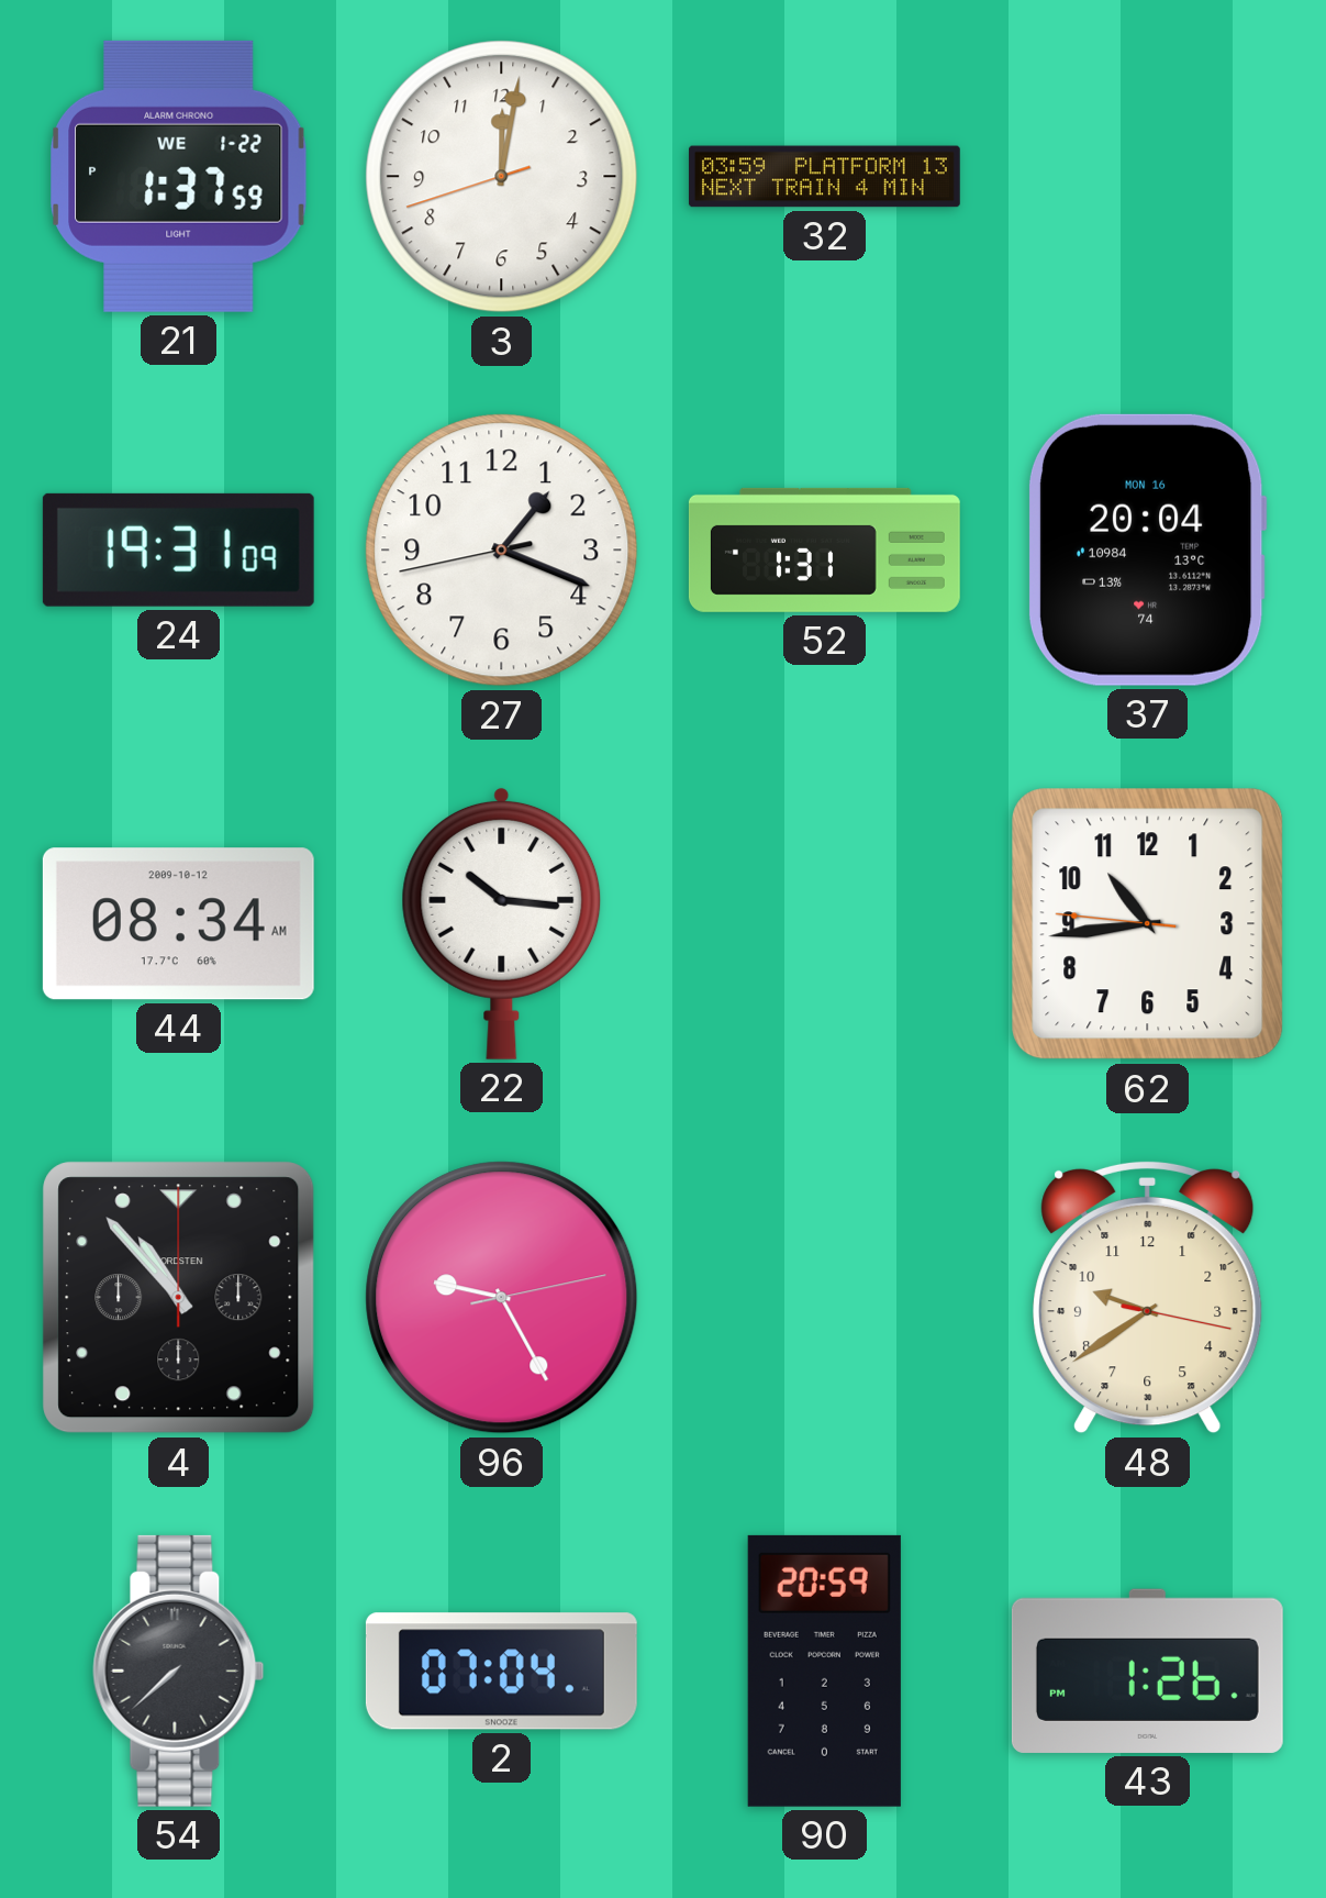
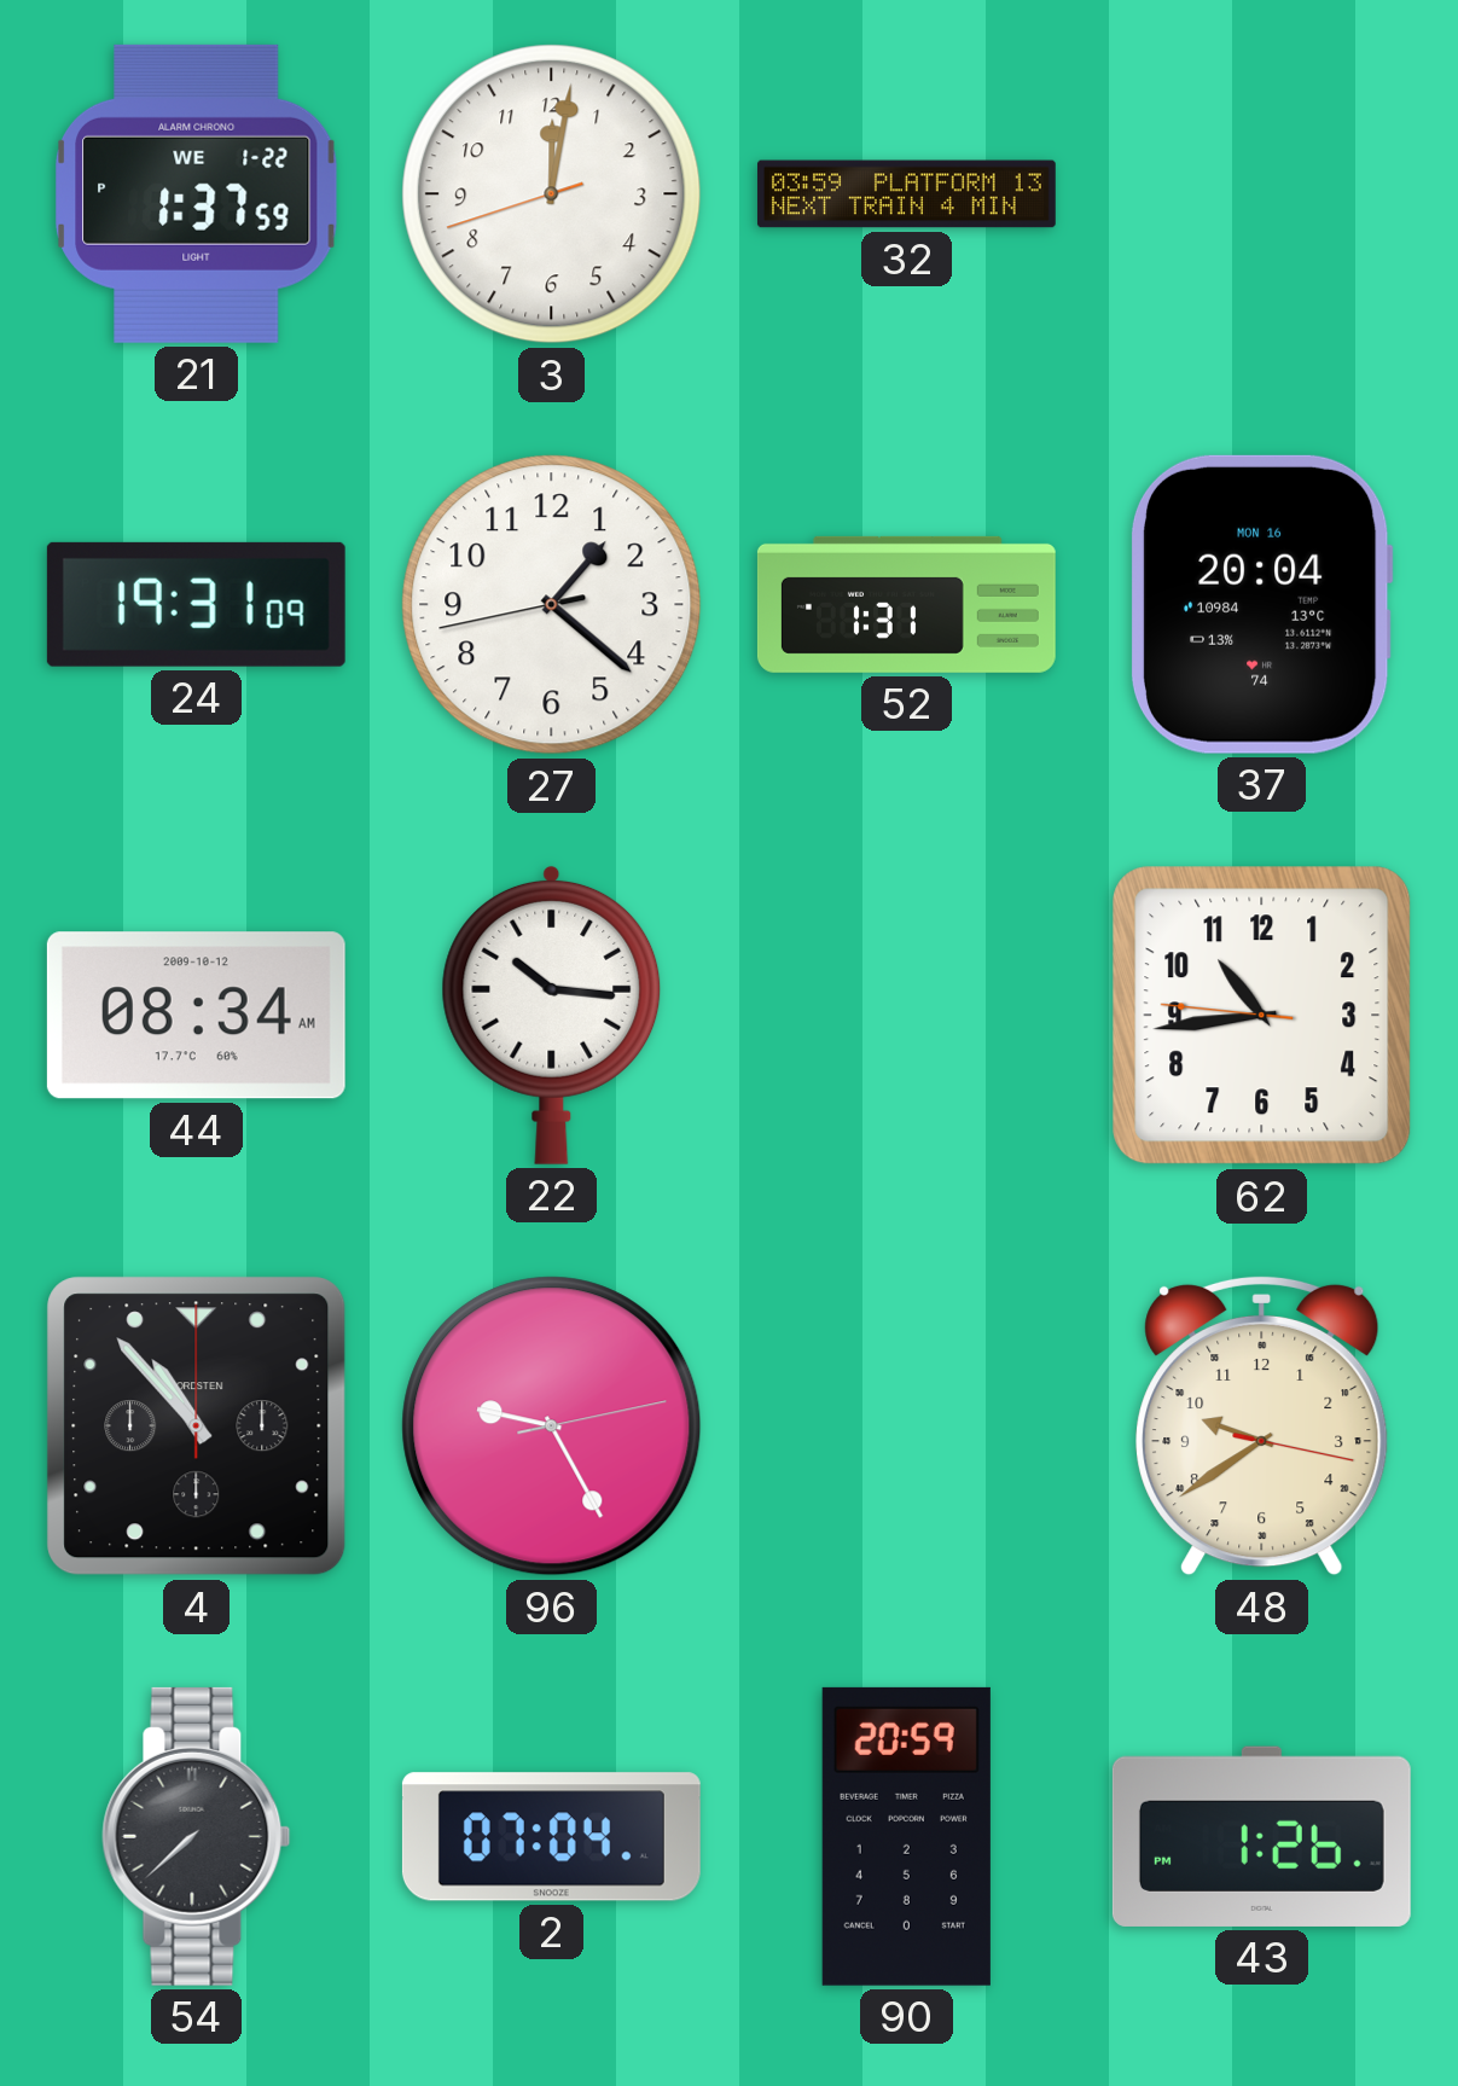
27: 1:18 -> 1:21
